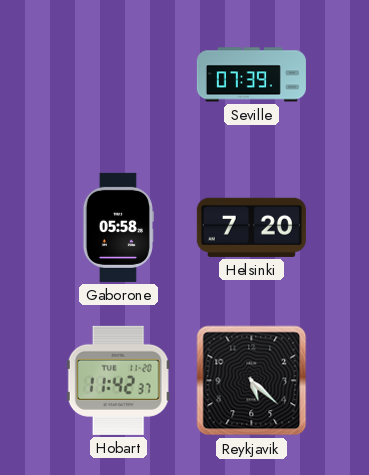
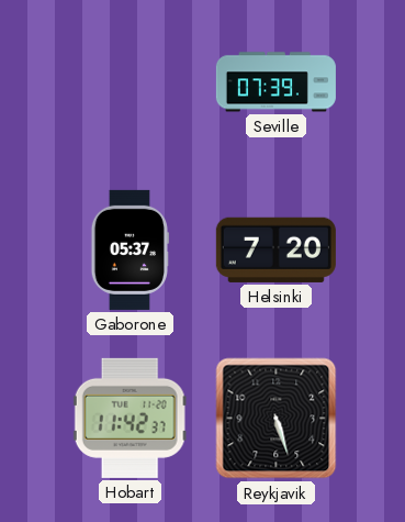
Gaborone: 05:58 -> 05:37
Reykjavik: 5:22 -> 5:27
